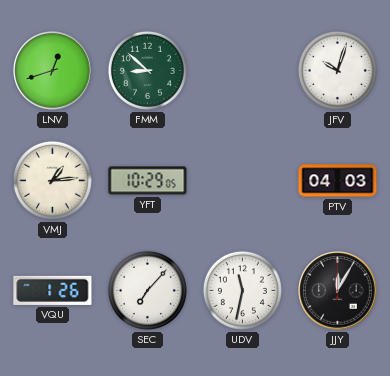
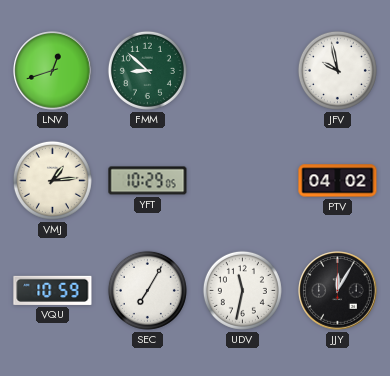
JFV: 10:03 -> 9:58
PTV: 04:03 -> 04:02
VQU: 1:26 -> 10:59
SEC: 7:07 -> 7:05
